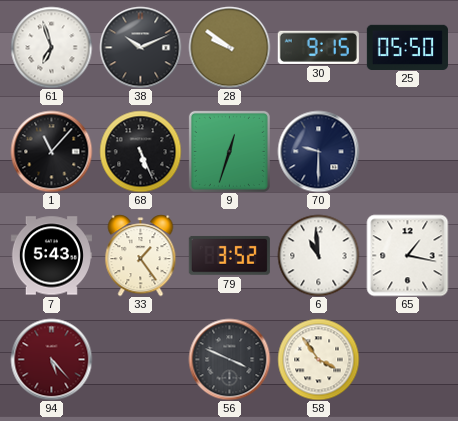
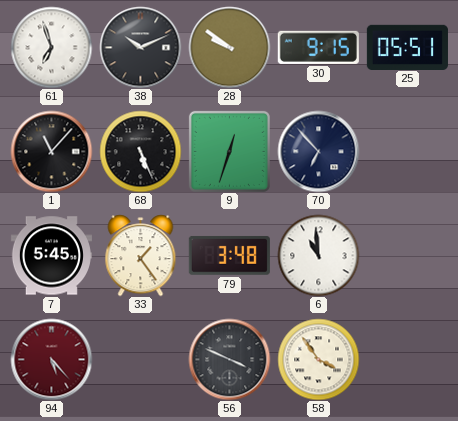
25: 05:50 -> 05:51
70: 9:30 -> 6:53
7: 5:43 -> 5:45
79: 3:52 -> 3:48
65: 1:17 -> none
